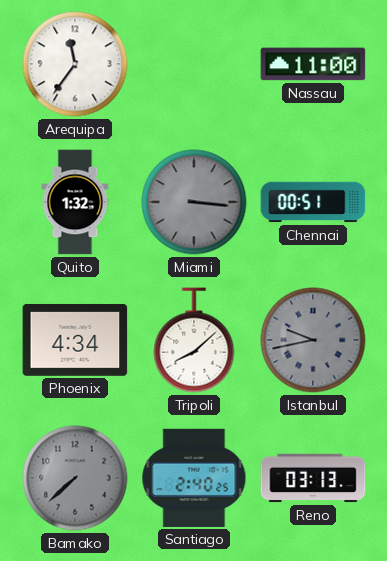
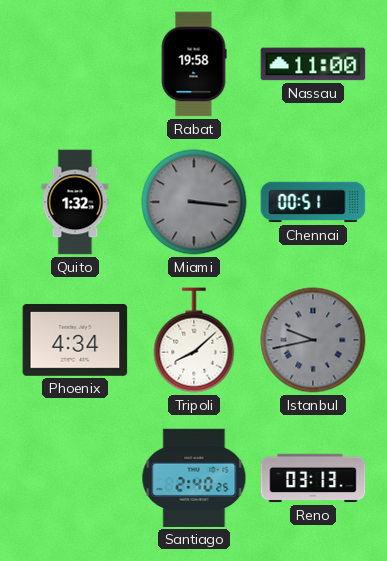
Arequipa: 11:36 -> none
Rabat: none -> 19:58
Bamako: 7:38 -> none
